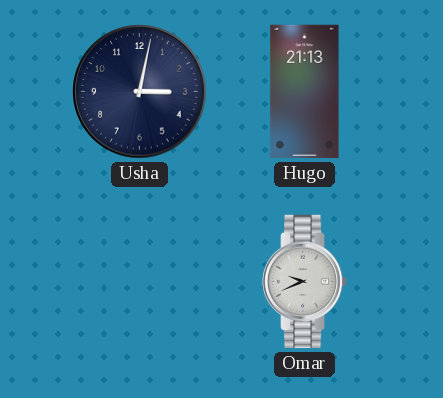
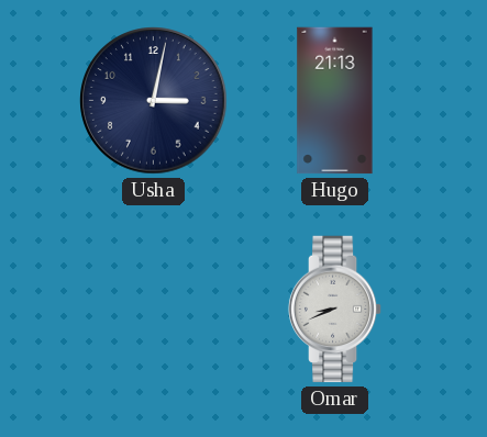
Omar: 9:41 -> 8:41
